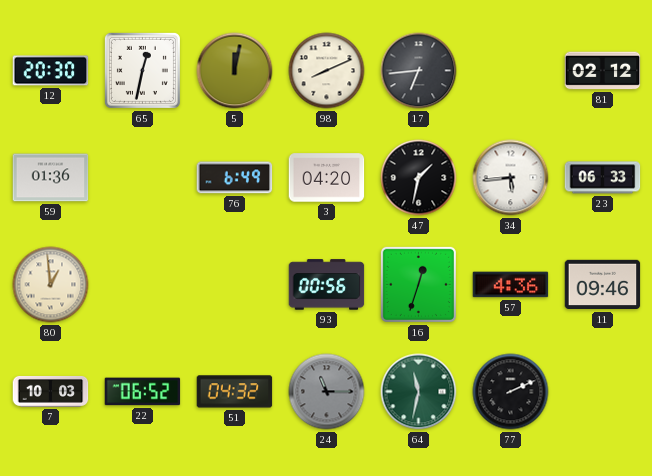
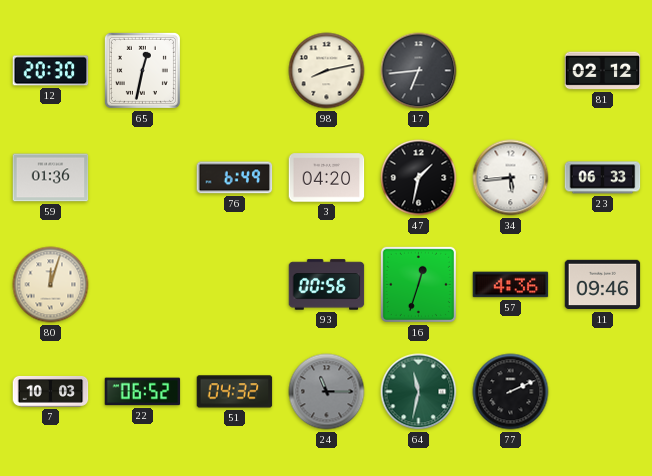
5: 12:02 -> none
98: 8:11 -> 8:13
80: 12:59 -> 12:03
